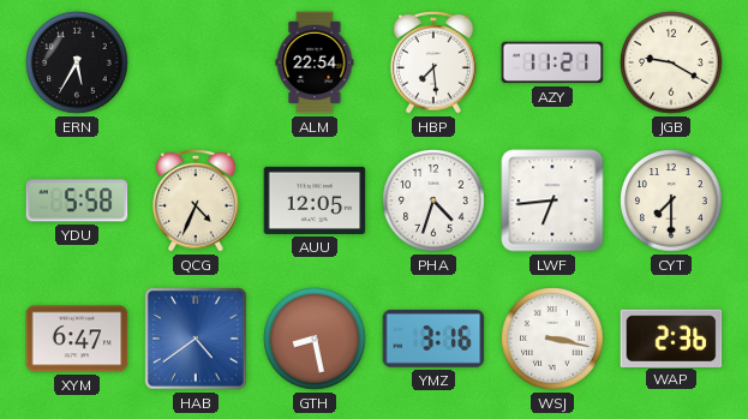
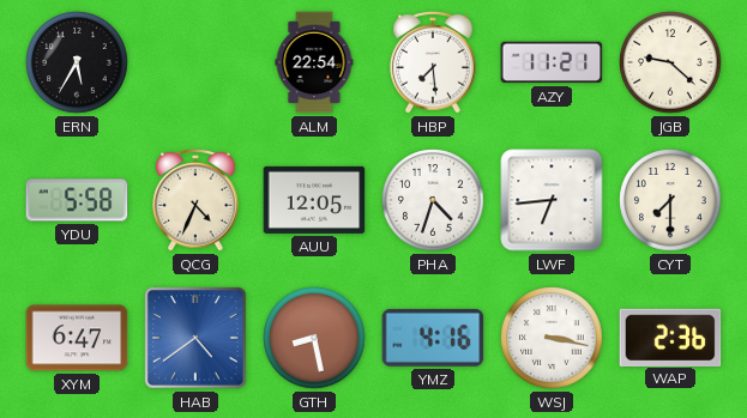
JGB: 9:20 -> 9:22
YMZ: 3:16 -> 4:16
